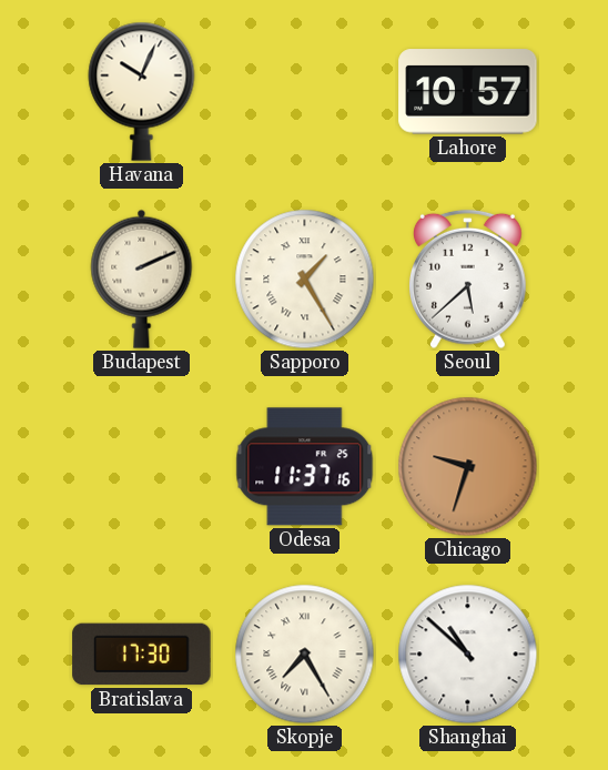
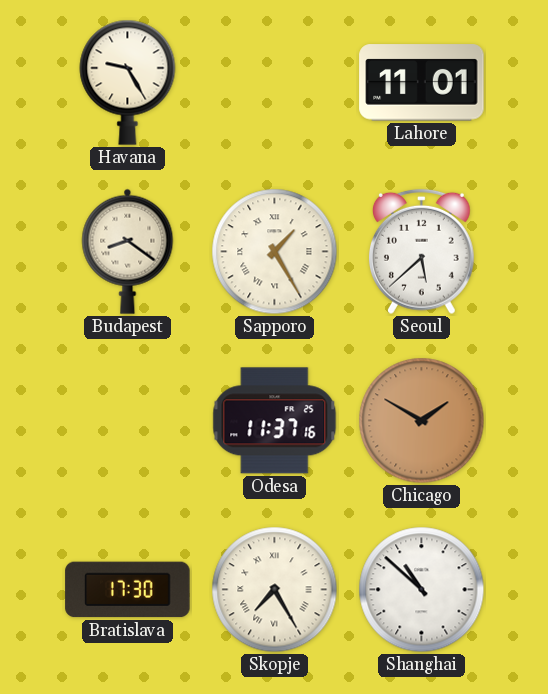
Havana: 10:04 -> 9:25
Lahore: 10:57 -> 11:01
Budapest: 2:11 -> 8:21
Chicago: 9:33 -> 1:50
